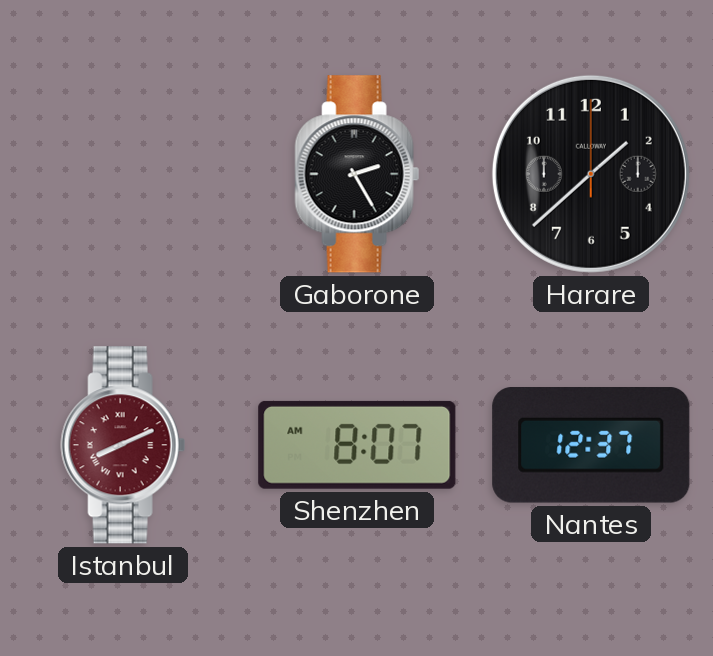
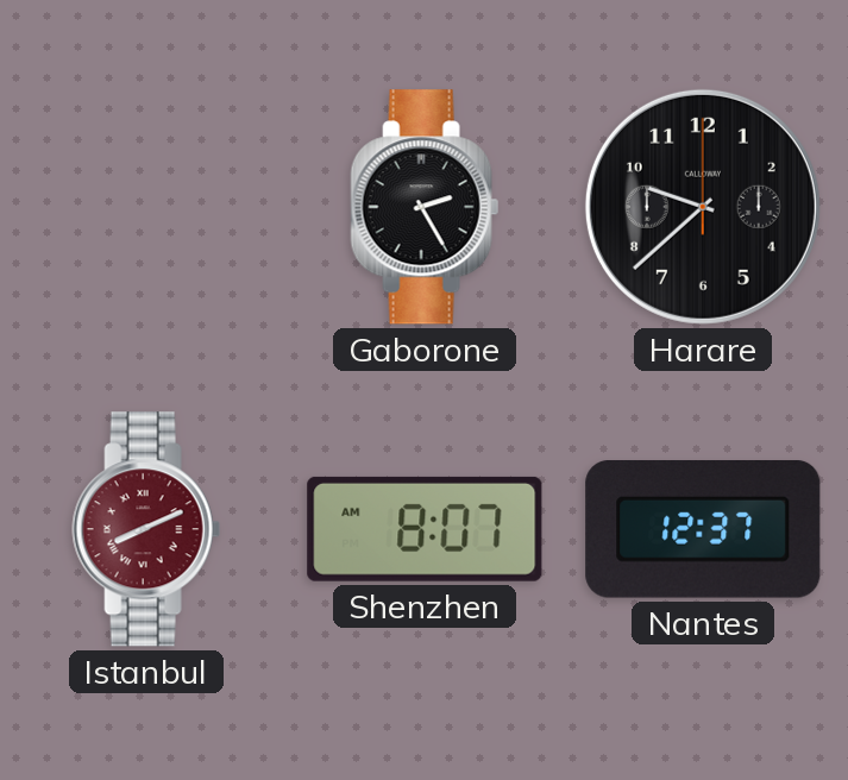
Harare: 1:38 -> 9:38
